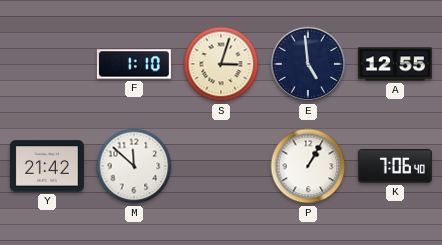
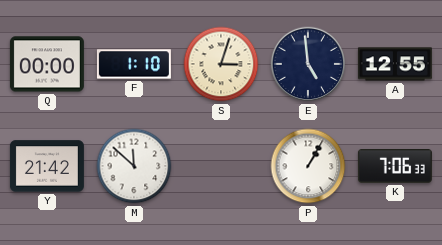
Q: none -> 00:00
K: 7:06:40 -> 7:06:33
